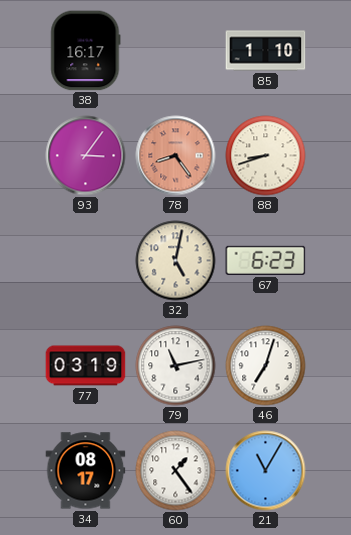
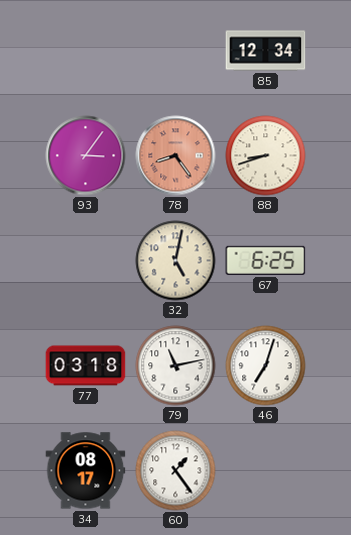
38: 16:17 -> none
85: 1:10 -> 12:34
67: 6:23 -> 6:25
77: 03:19 -> 03:18
21: 11:05 -> none
